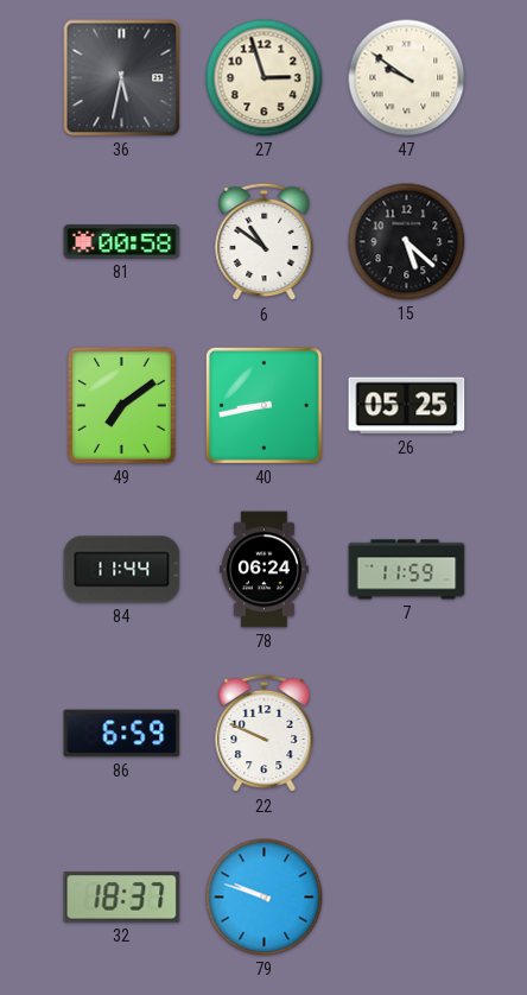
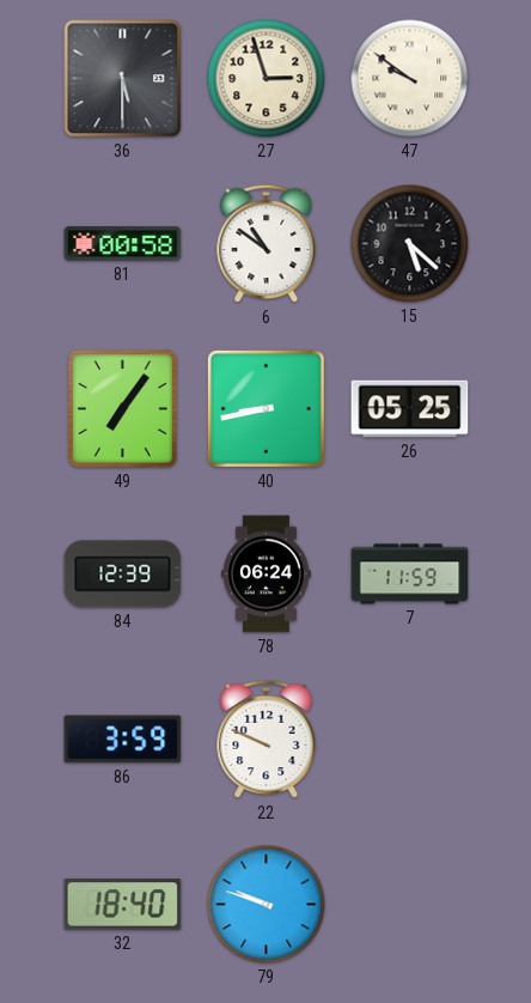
36: 5:32 -> 5:30
49: 7:09 -> 7:06
84: 11:44 -> 12:39
86: 6:59 -> 3:59
32: 18:37 -> 18:40
